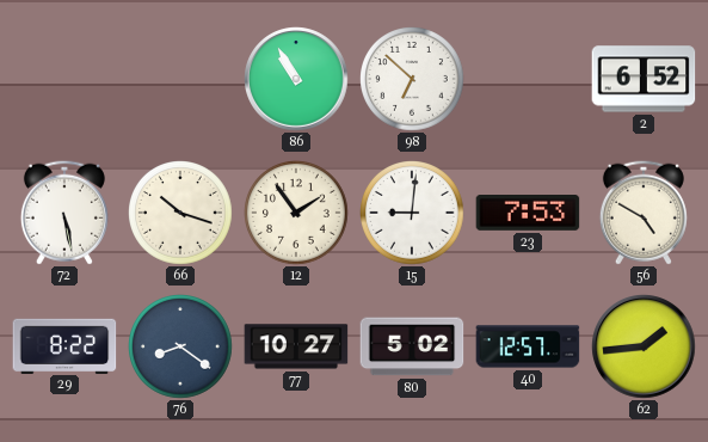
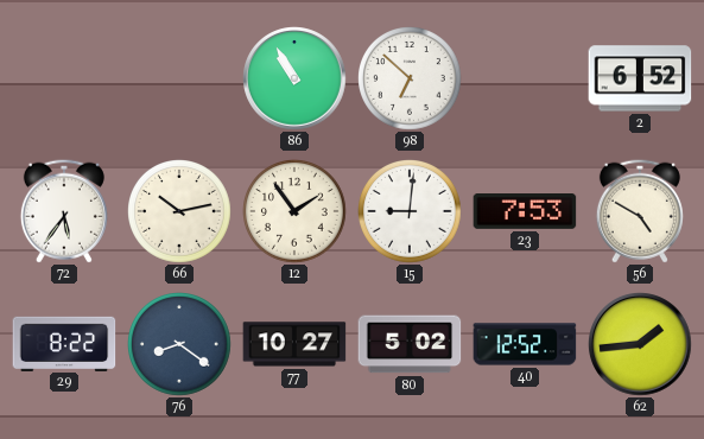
72: 5:28 -> 5:36
66: 10:18 -> 10:13
40: 12:57 -> 12:52
